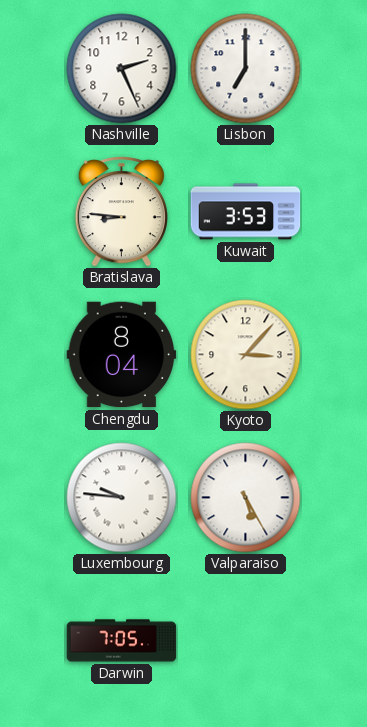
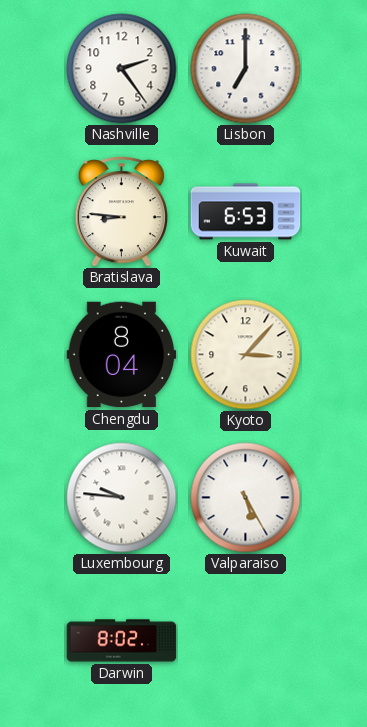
Nashville: 2:26 -> 2:24
Kuwait: 3:53 -> 6:53
Darwin: 7:05 -> 8:02
